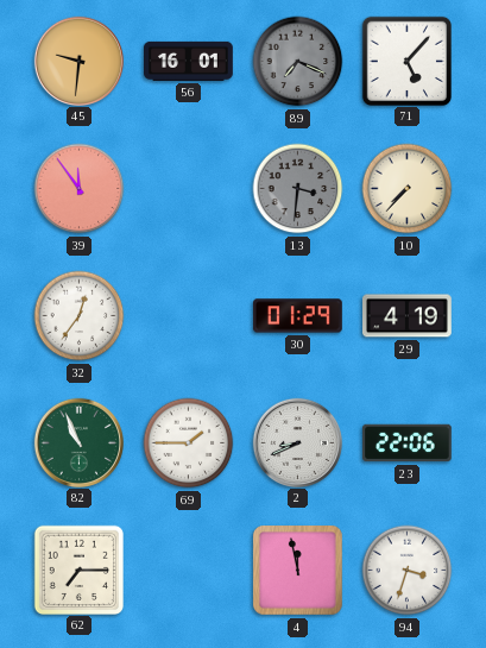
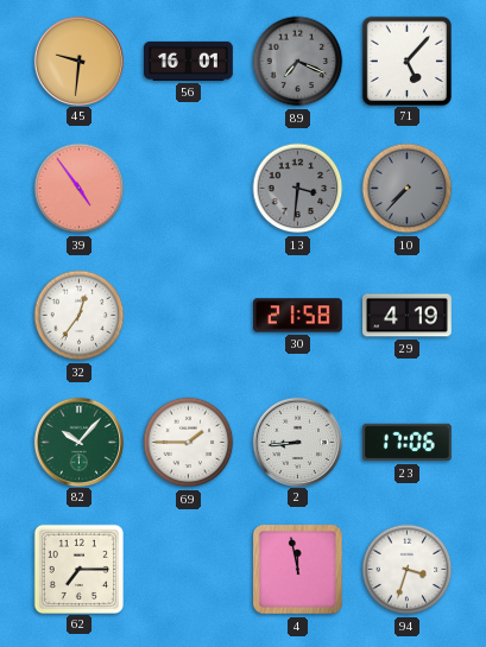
39: 11:54 -> 4:54
10 dial: cream -> grey
30: 01:29 -> 21:58
82: 10:56 -> 10:07
2: 8:41 -> 8:44
23: 22:06 -> 17:06
